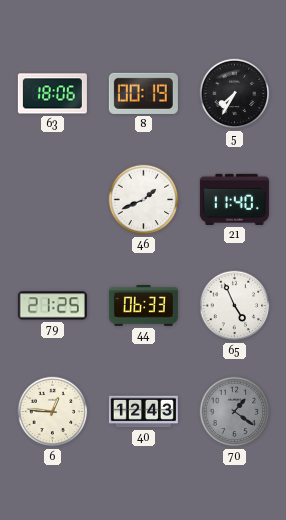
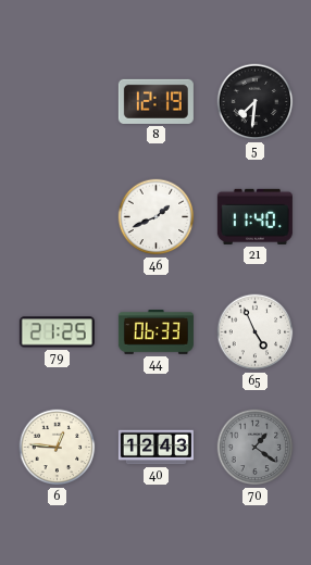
63: 18:06 -> none
8: 00:19 -> 12:19
5: 7:35 -> 7:31
